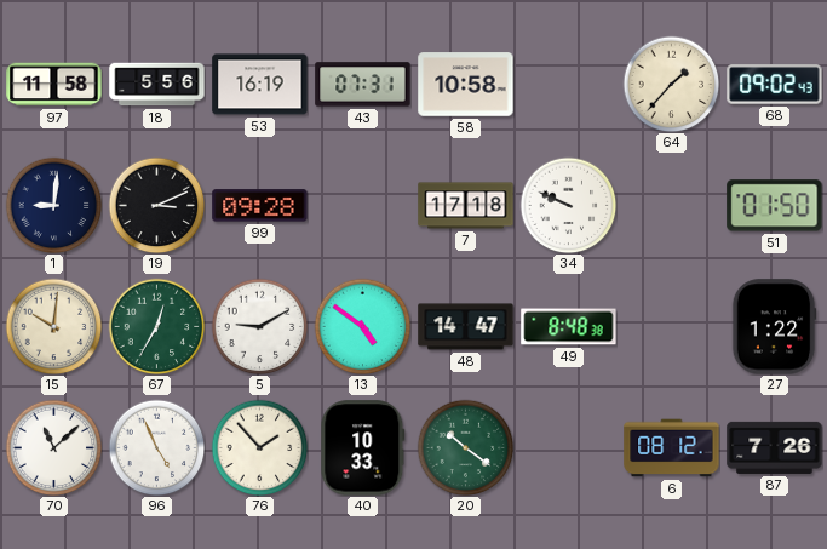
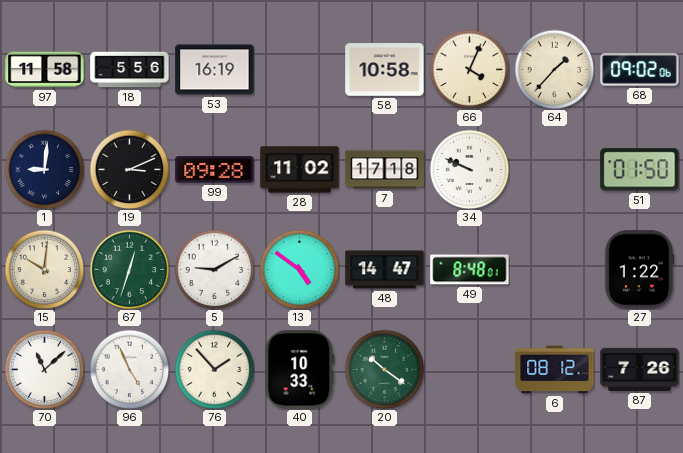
43: 07:31 -> none
66: none -> 4:04
68: 09:02:43 -> 09:02:06
28: none -> 11:02
67: 12:35 -> 12:33
49: 8:48:38 -> 8:48:01
